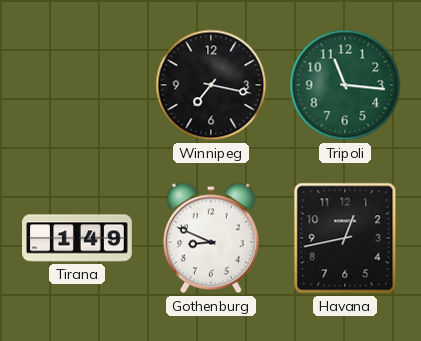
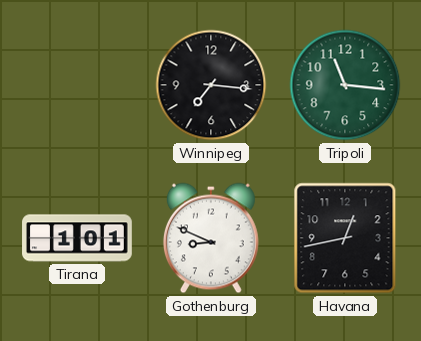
Winnipeg: 7:17 -> 7:16
Tirana: 1:49 -> 1:01
